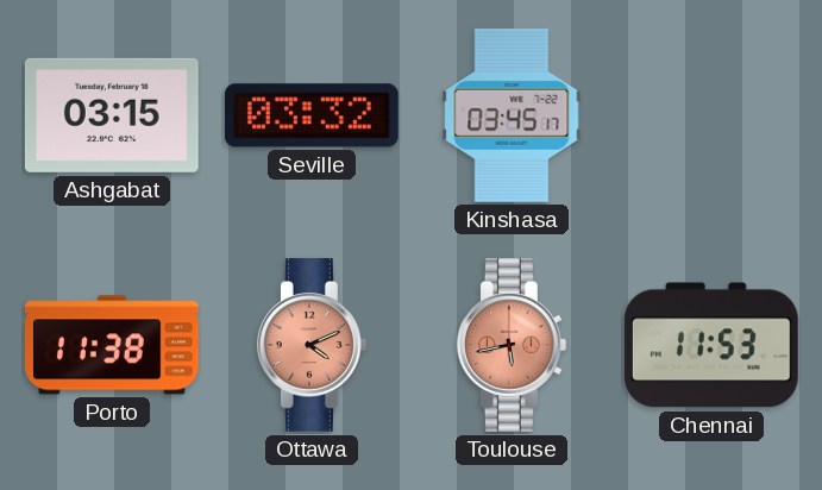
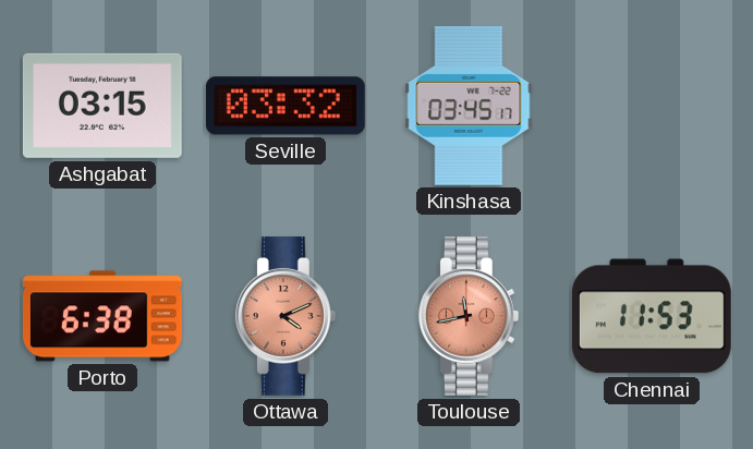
Porto: 11:38 -> 6:38
Toulouse: 5:43 -> 11:43
